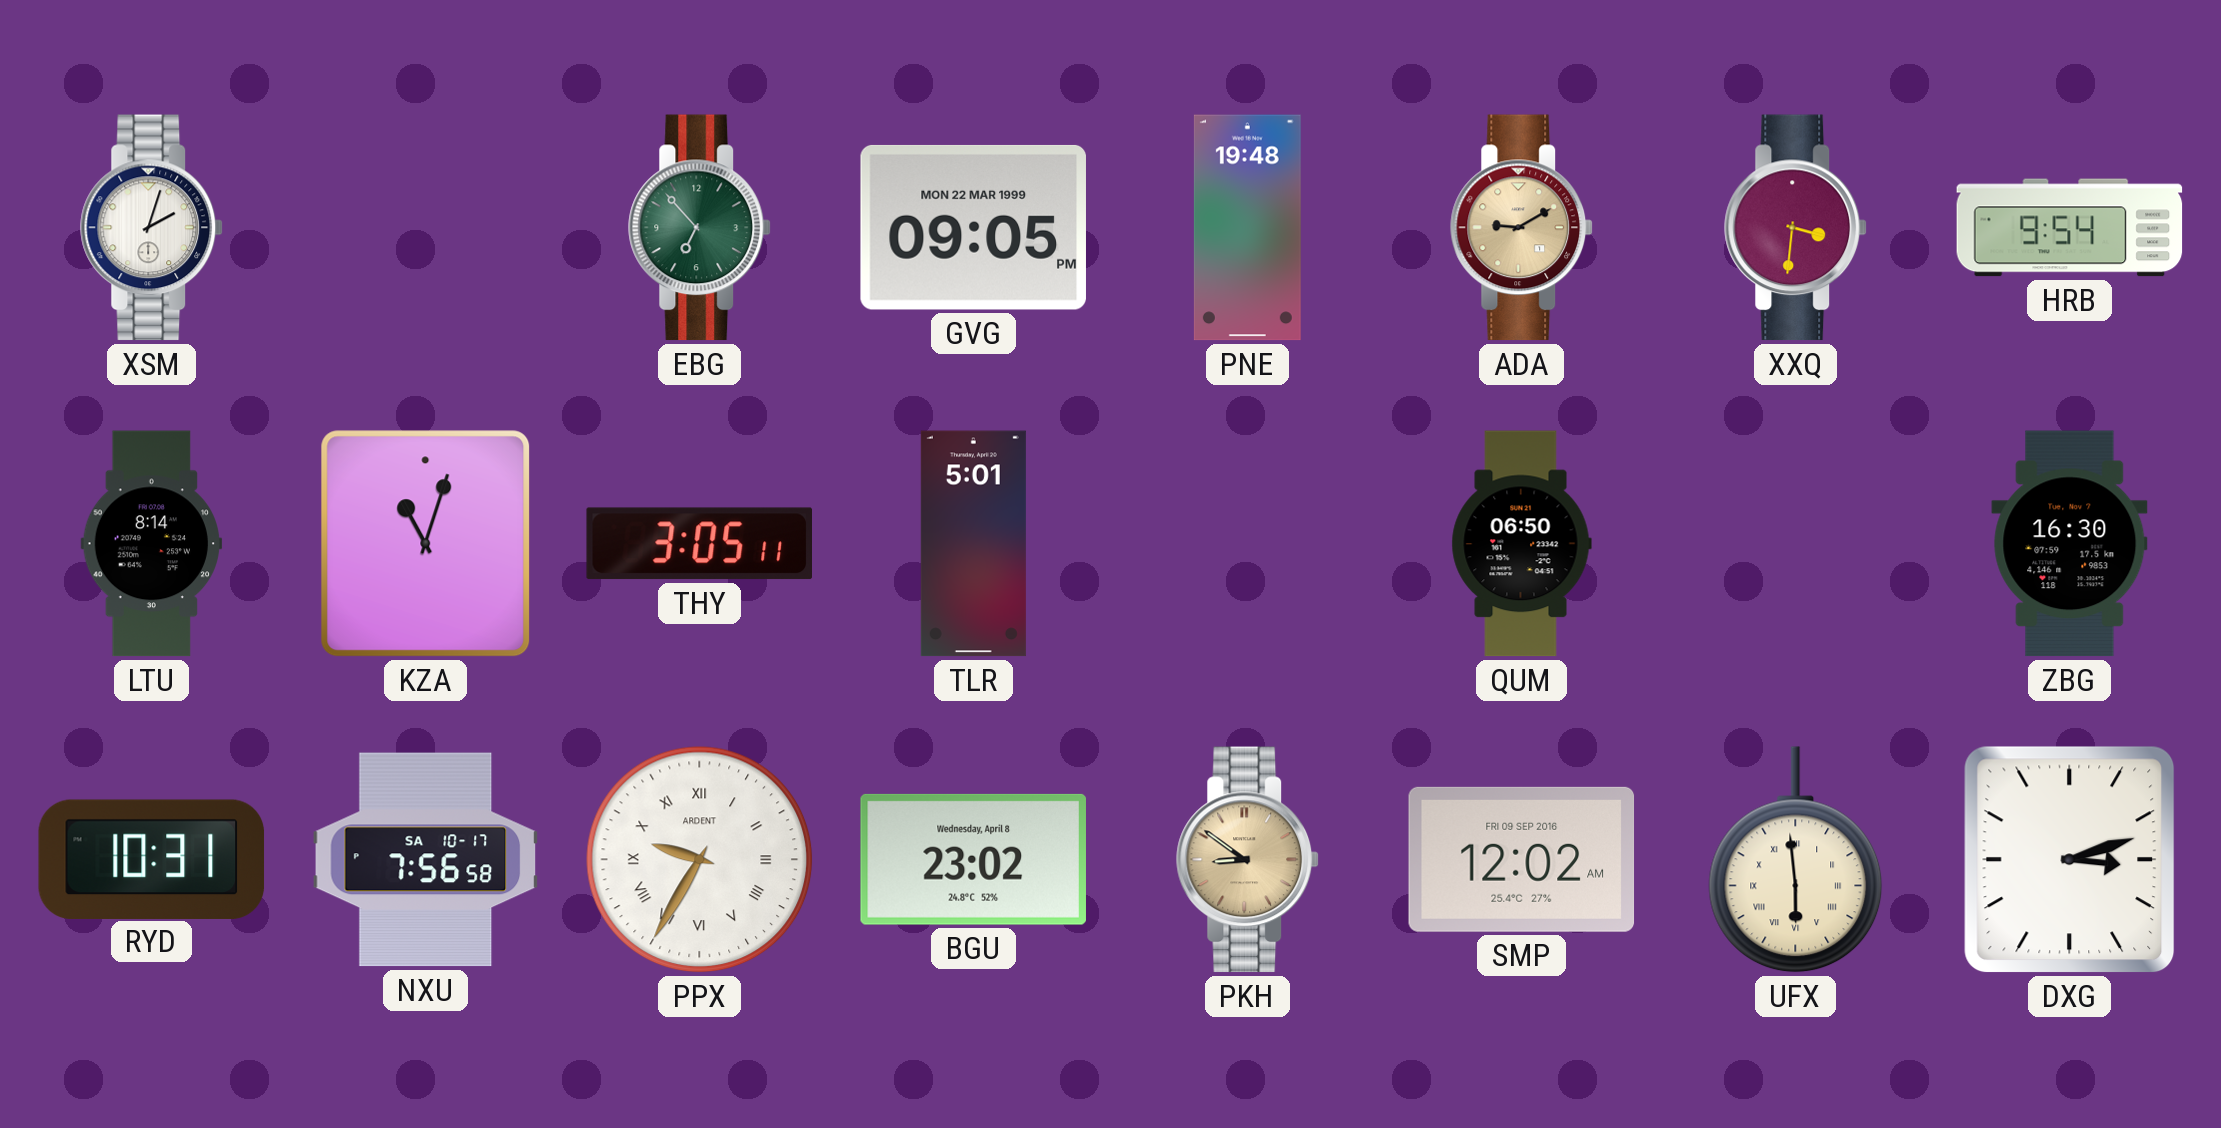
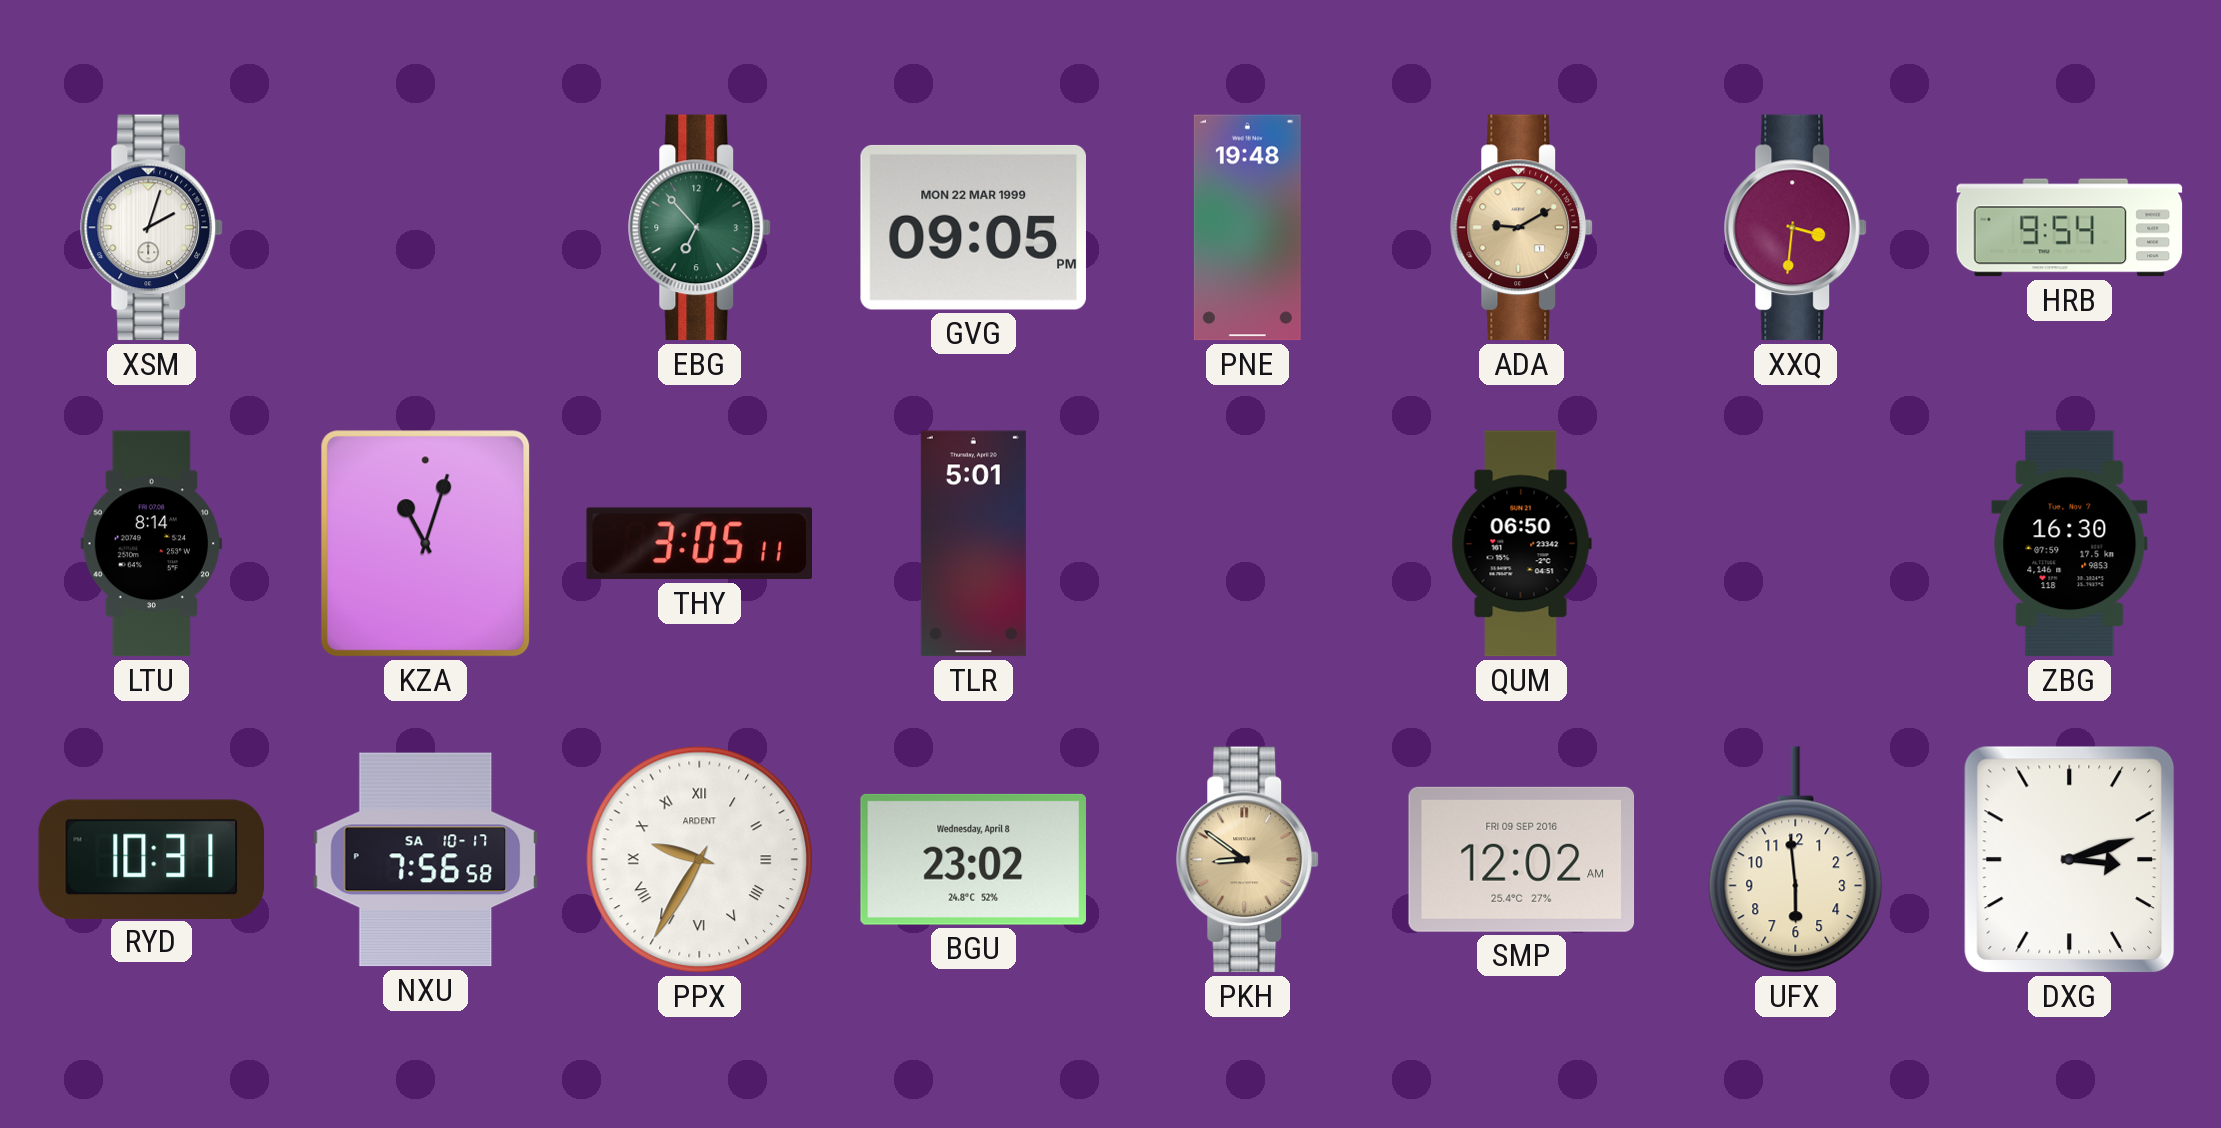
UFX numerals: Roman -> Arabic
